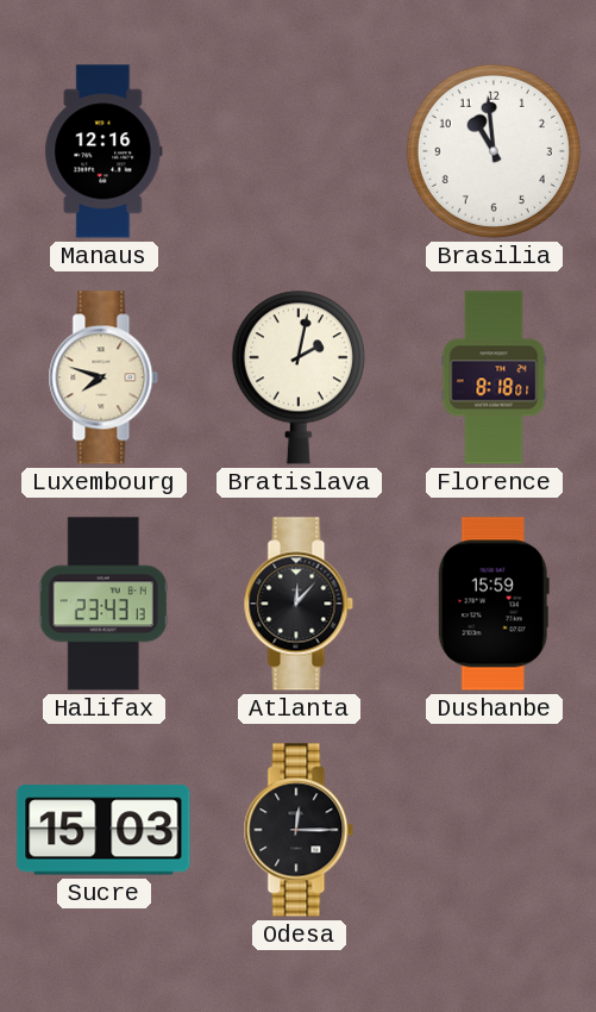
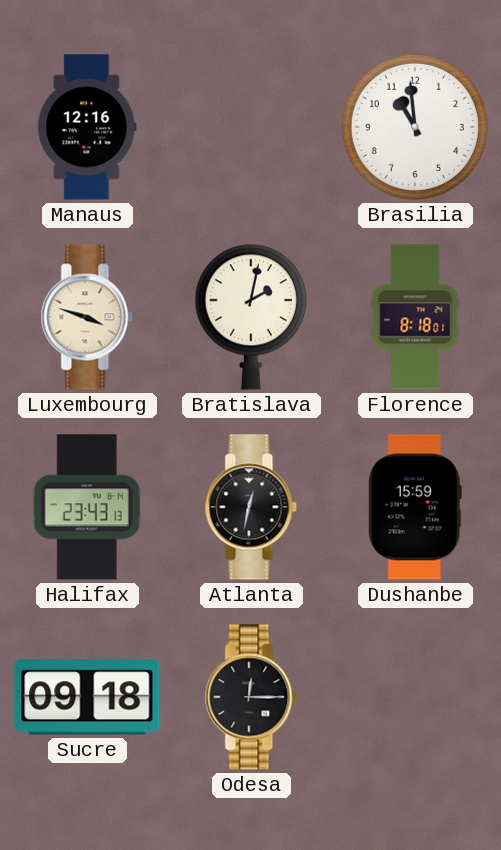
Luxembourg: 7:48 -> 3:48
Atlanta: 12:07 -> 12:32
Sucre: 15:03 -> 09:18
